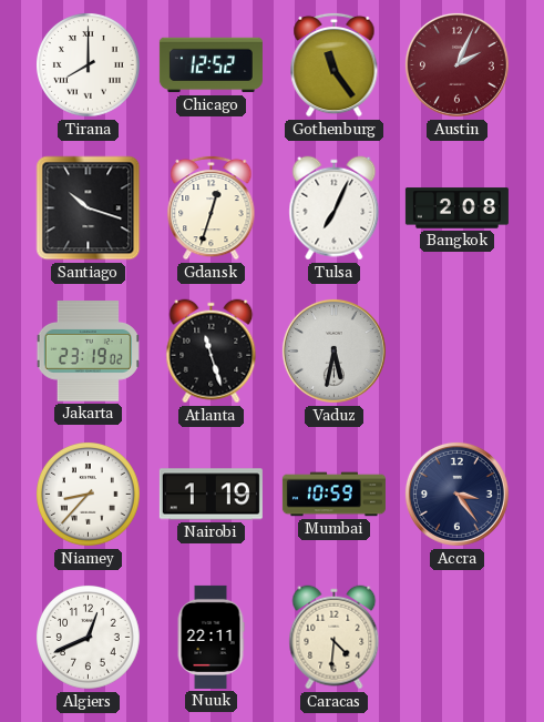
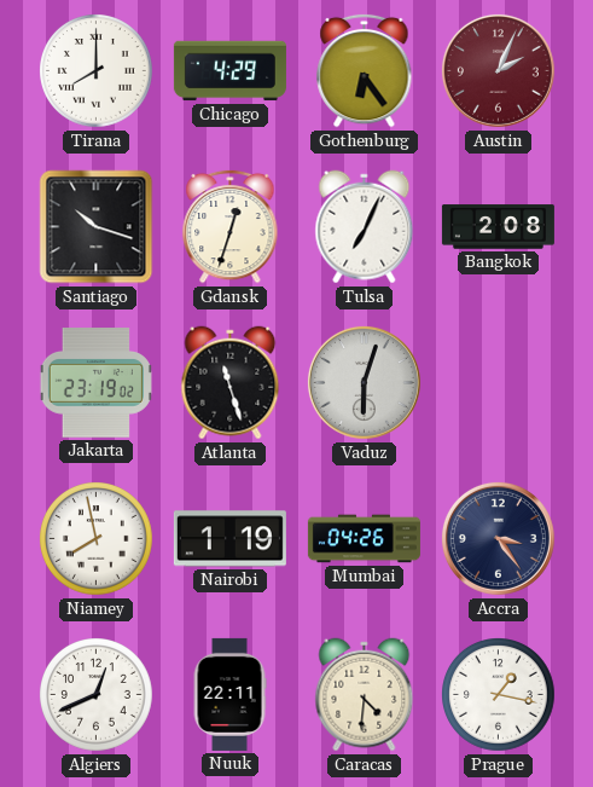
Chicago: 12:52 -> 4:29
Gothenburg: 11:24 -> 6:24
Vaduz: 5:32 -> 6:03
Niamey: 8:37 -> 7:58
Mumbai: 10:59 -> 04:26
Prague: none -> 1:17
